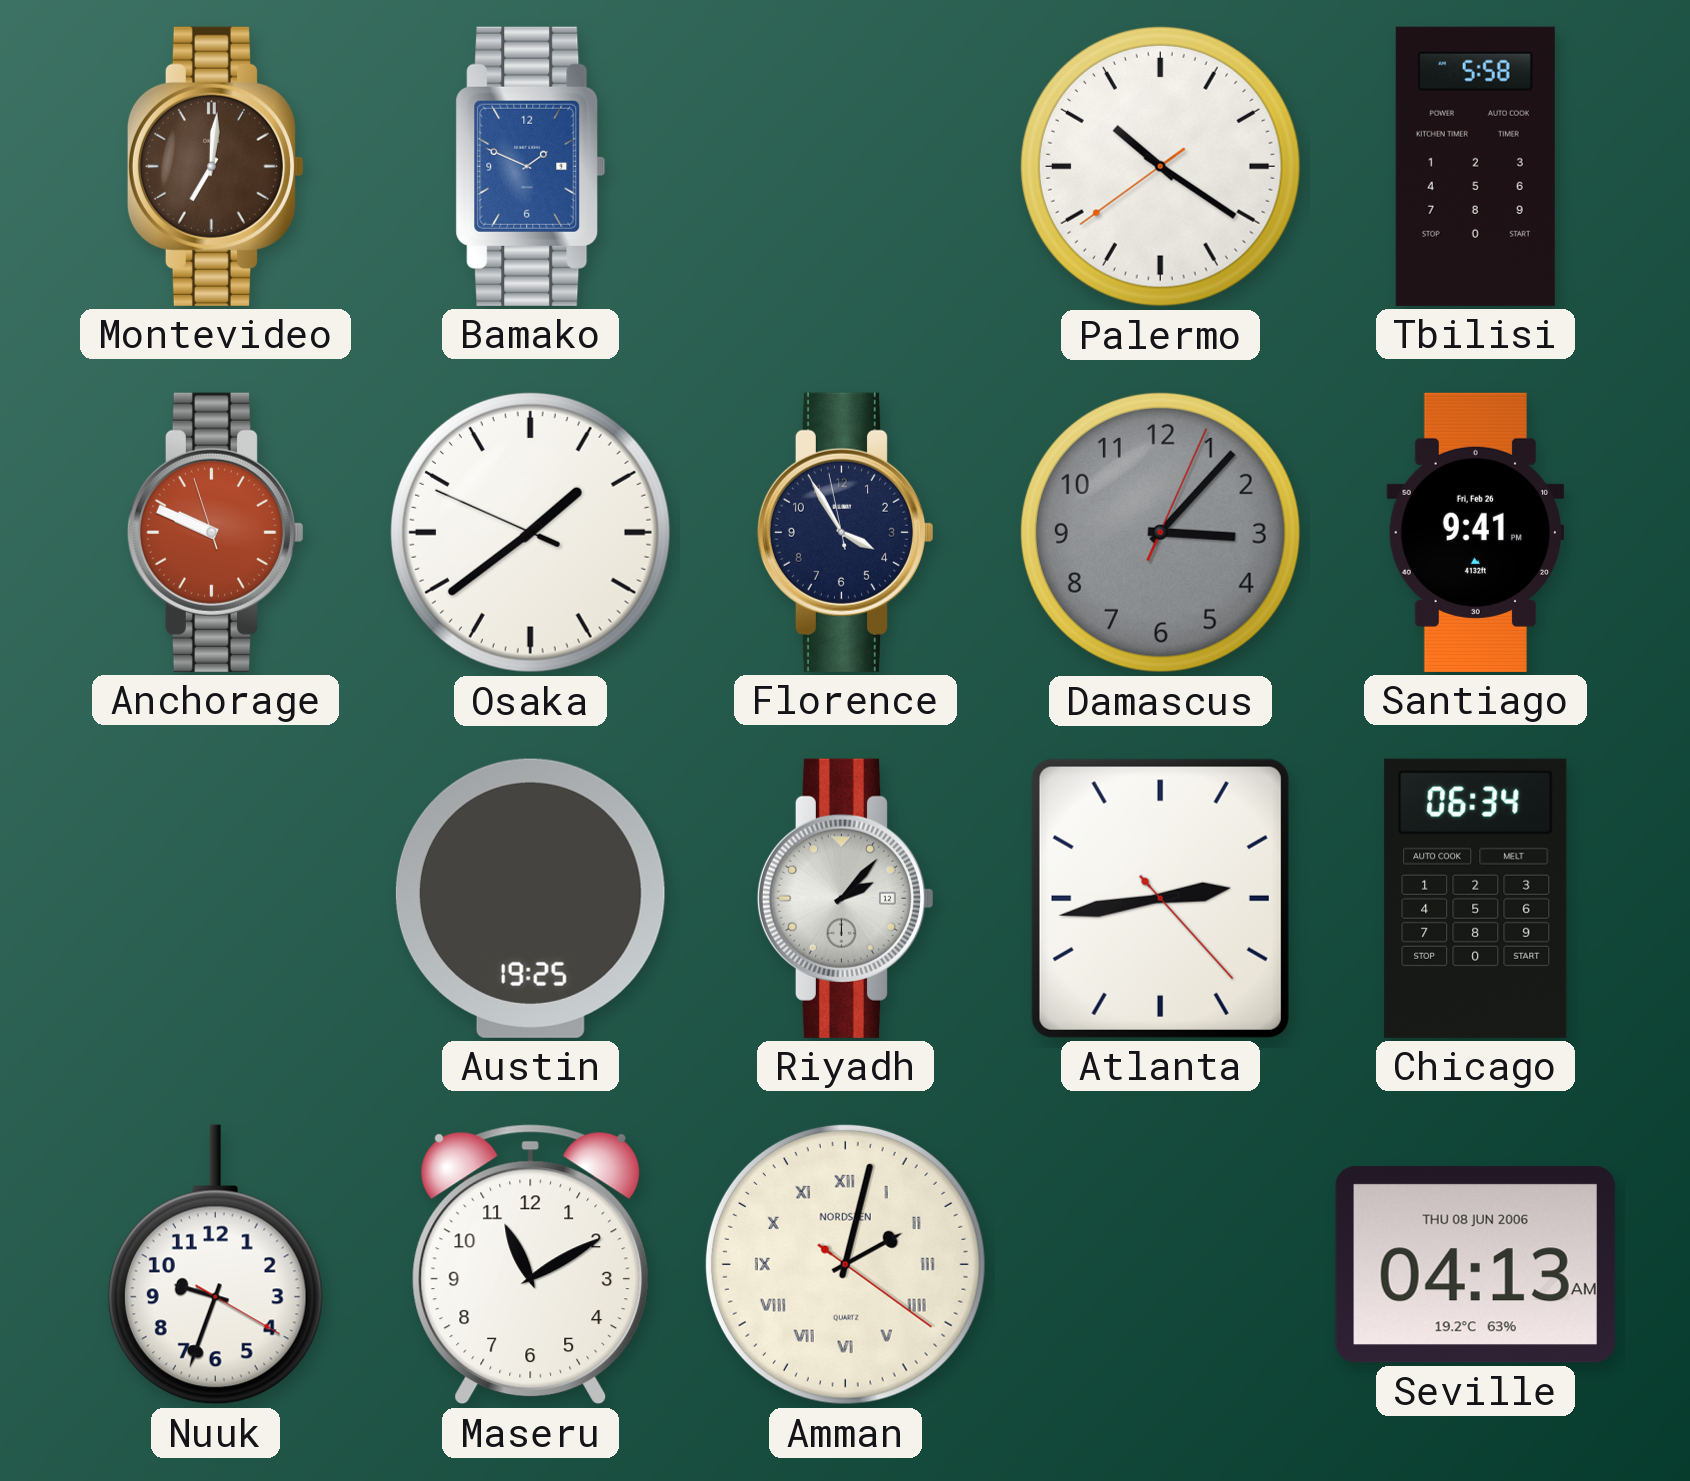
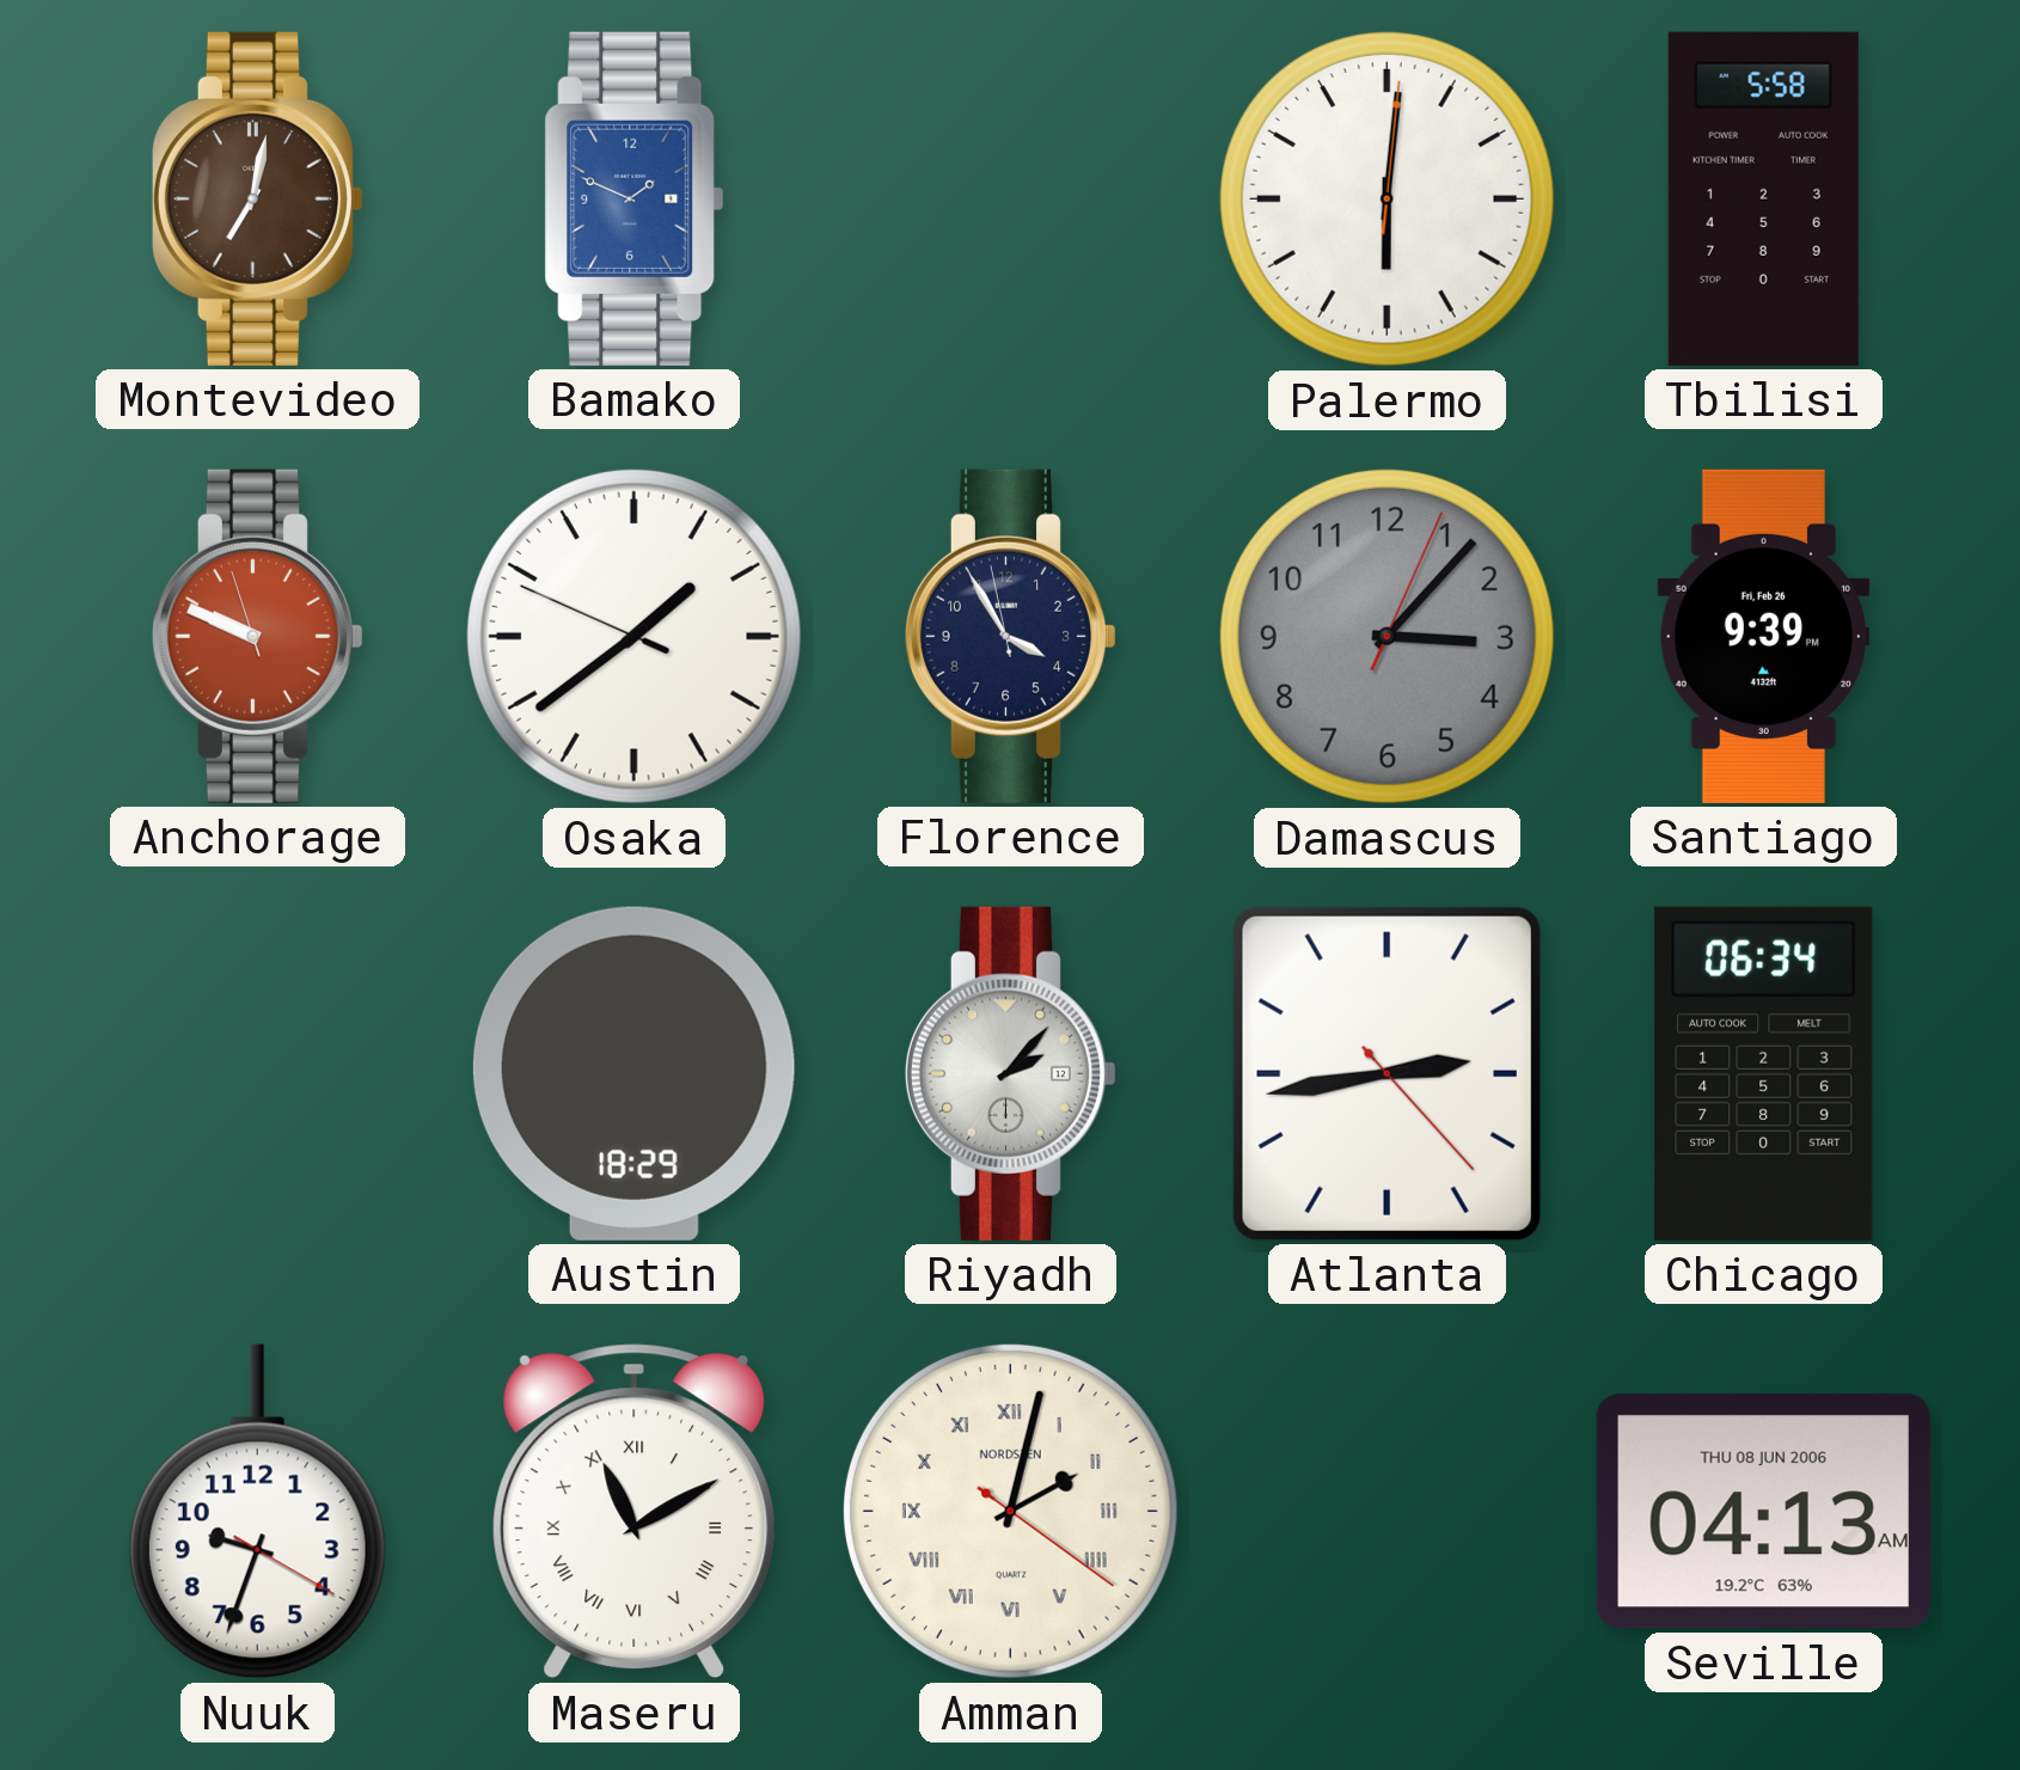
Montevideo: 7:01 -> 7:02
Palermo: 10:20 -> 6:01
Santiago: 9:41 -> 9:39
Austin: 19:25 -> 18:29
Maseru numerals: Arabic -> Roman
